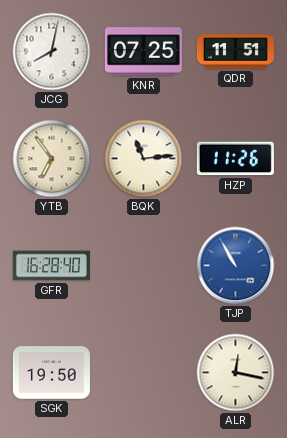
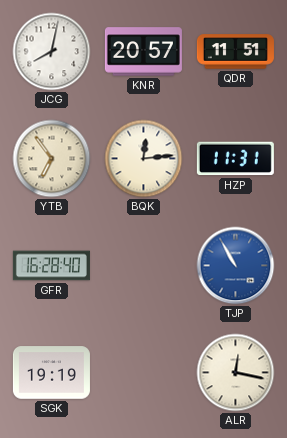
KNR: 07:25 -> 20:57
BQK: 11:14 -> 12:14
HZP: 11:26 -> 11:31
SGK: 19:50 -> 19:19
